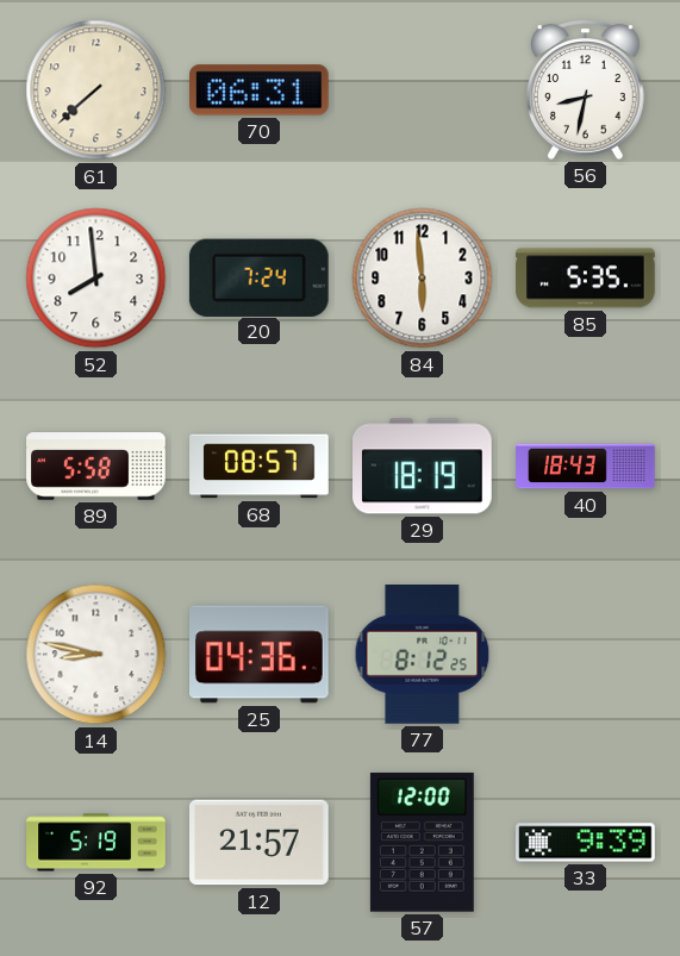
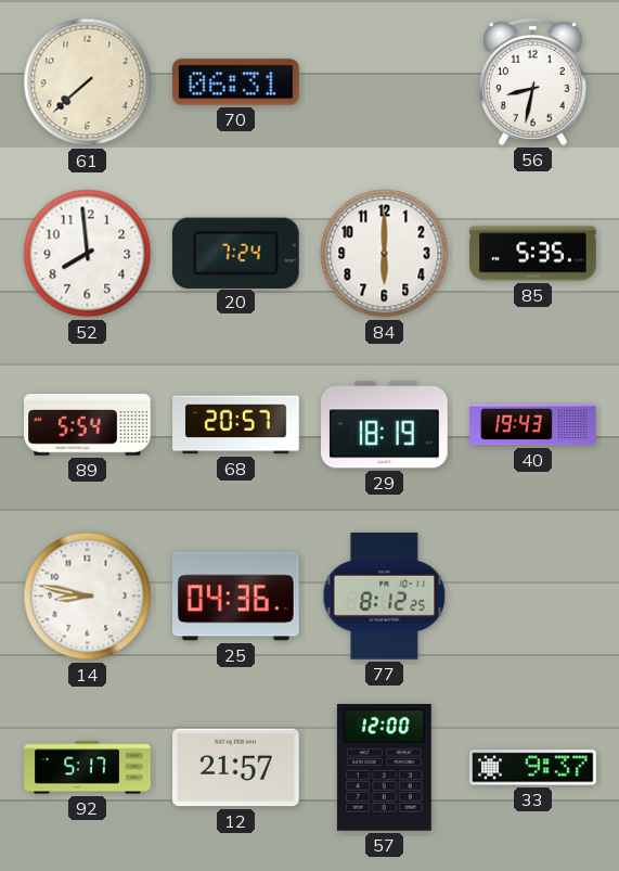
84: 5:59 -> 6:00
89: 5:58 -> 5:54
68: 08:57 -> 20:57
40: 18:43 -> 19:43
92: 5:19 -> 5:17
33: 9:39 -> 9:37
